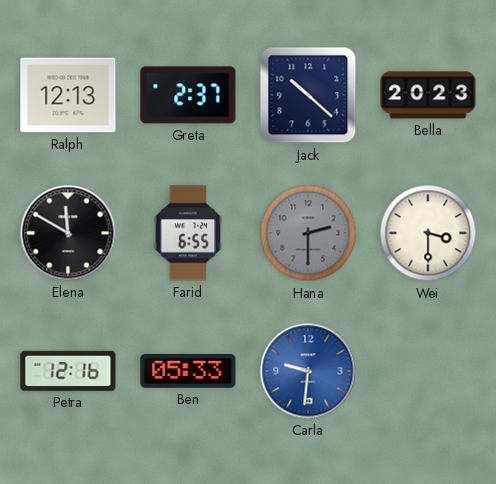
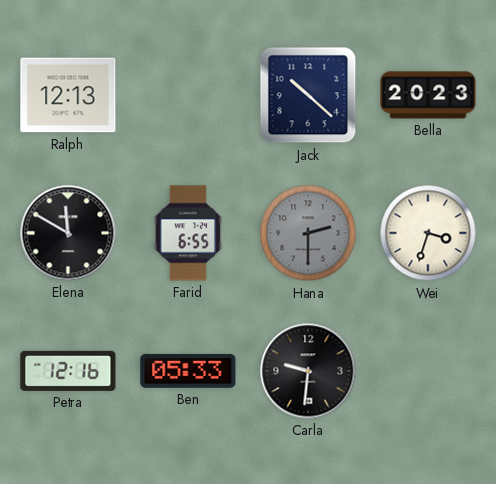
Greta: 2:37 -> none
Wei: 3:30 -> 3:33
Carla dial: blue -> black
